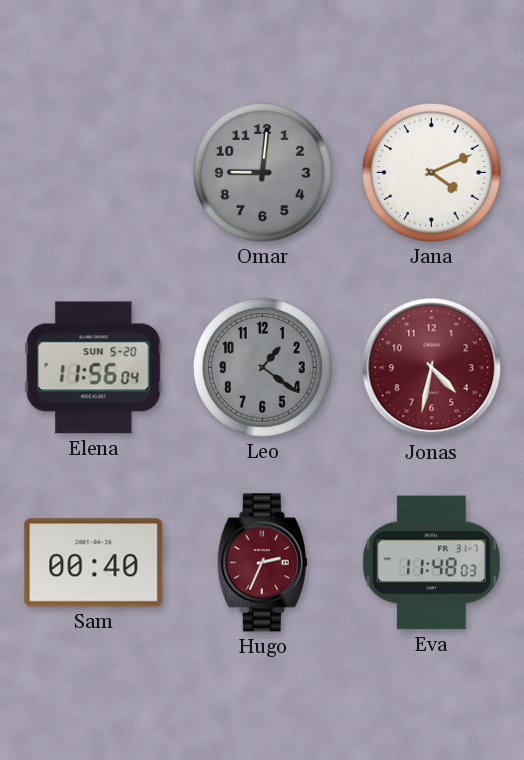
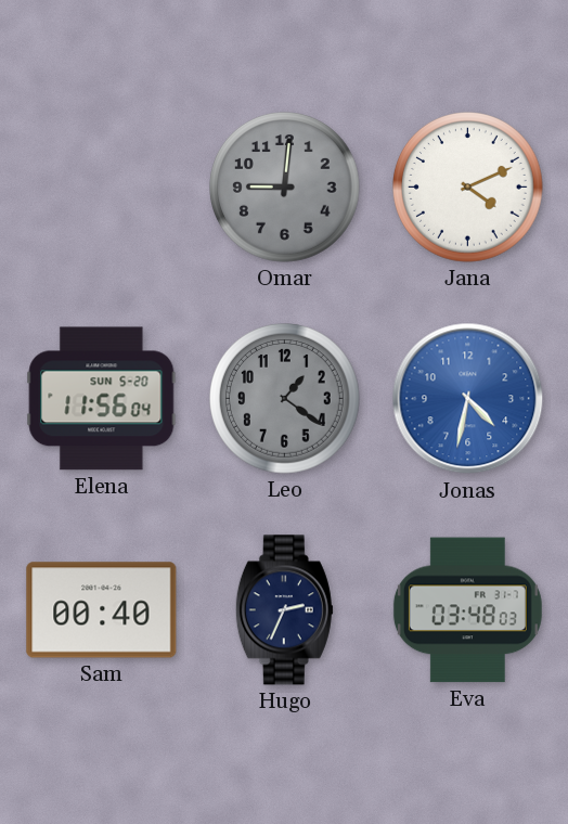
Jonas dial: burgundy -> blue
Hugo dial: burgundy -> navy
Eva: 11:48 -> 03:48
